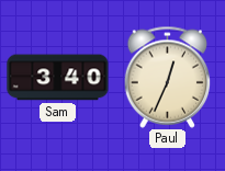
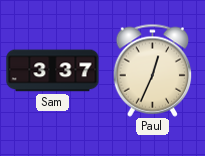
Sam: 3:40 -> 3:37
